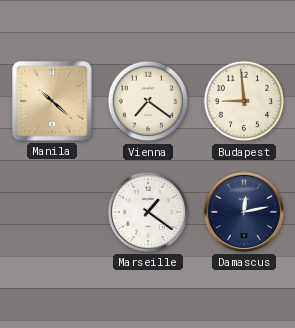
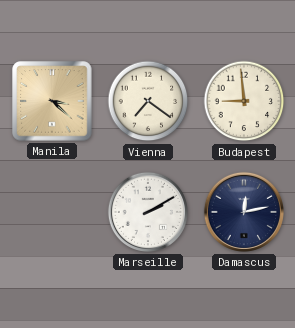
Manila: 10:22 -> 3:22
Marseille: 1:21 -> 2:10
